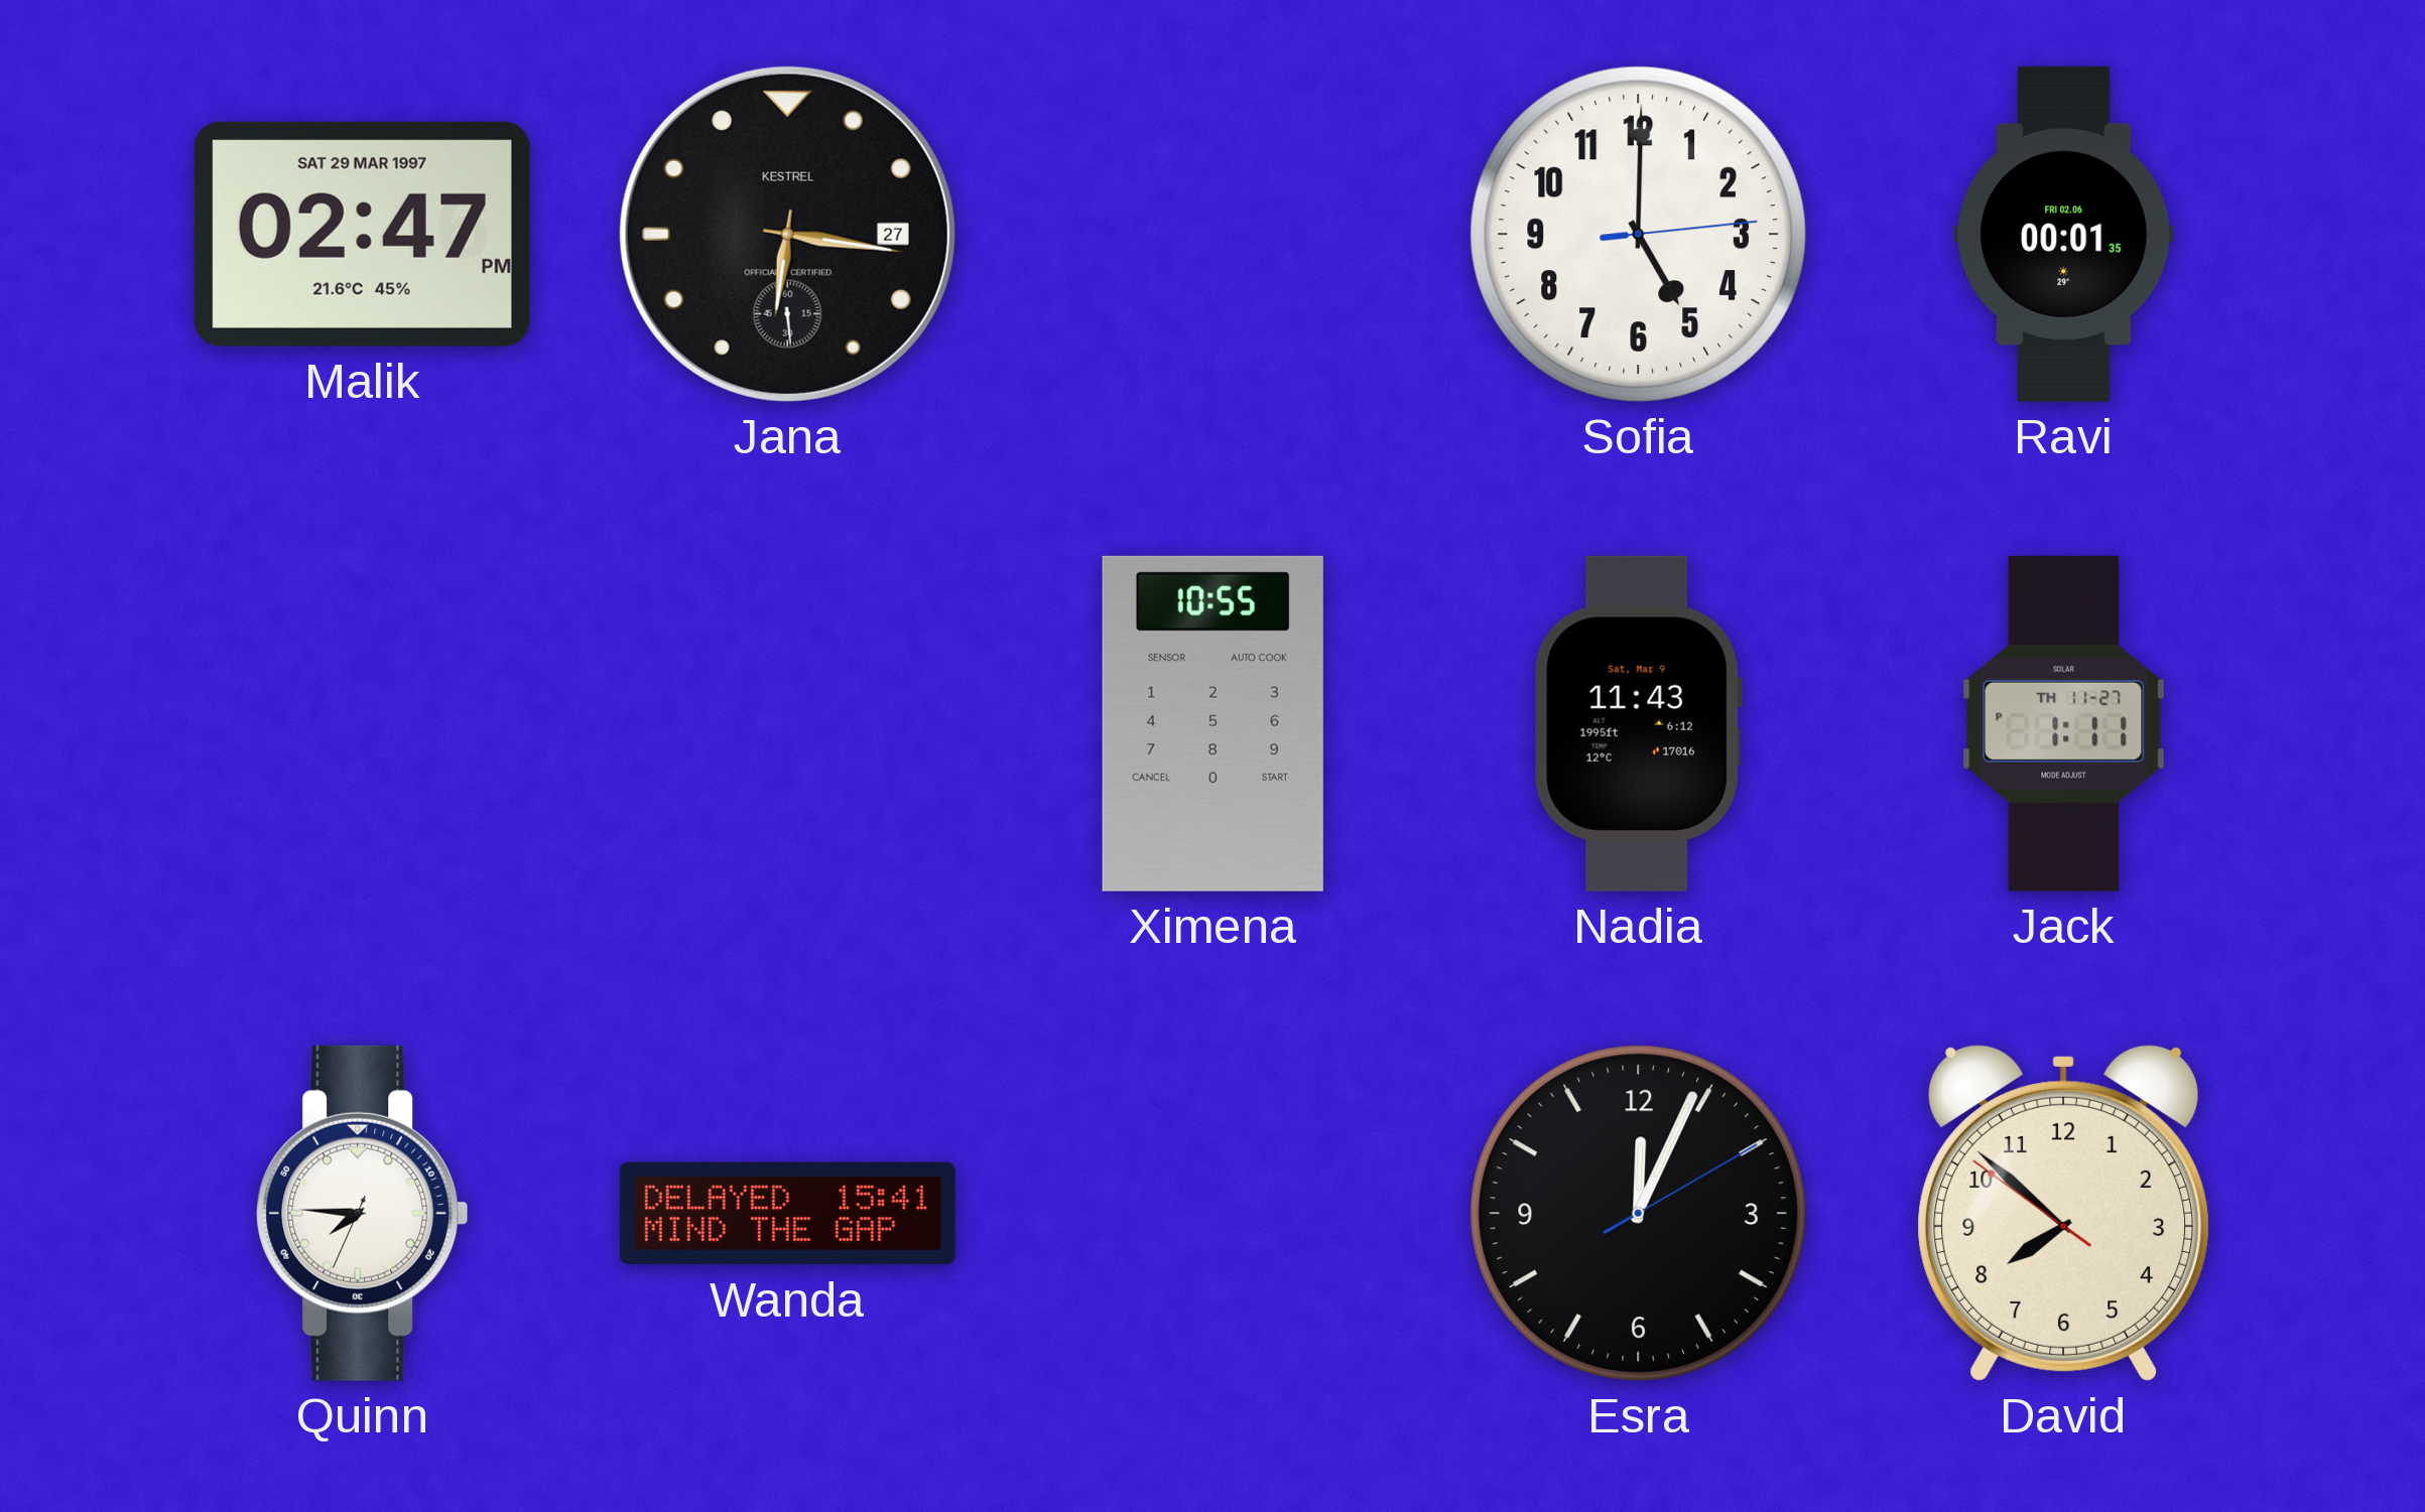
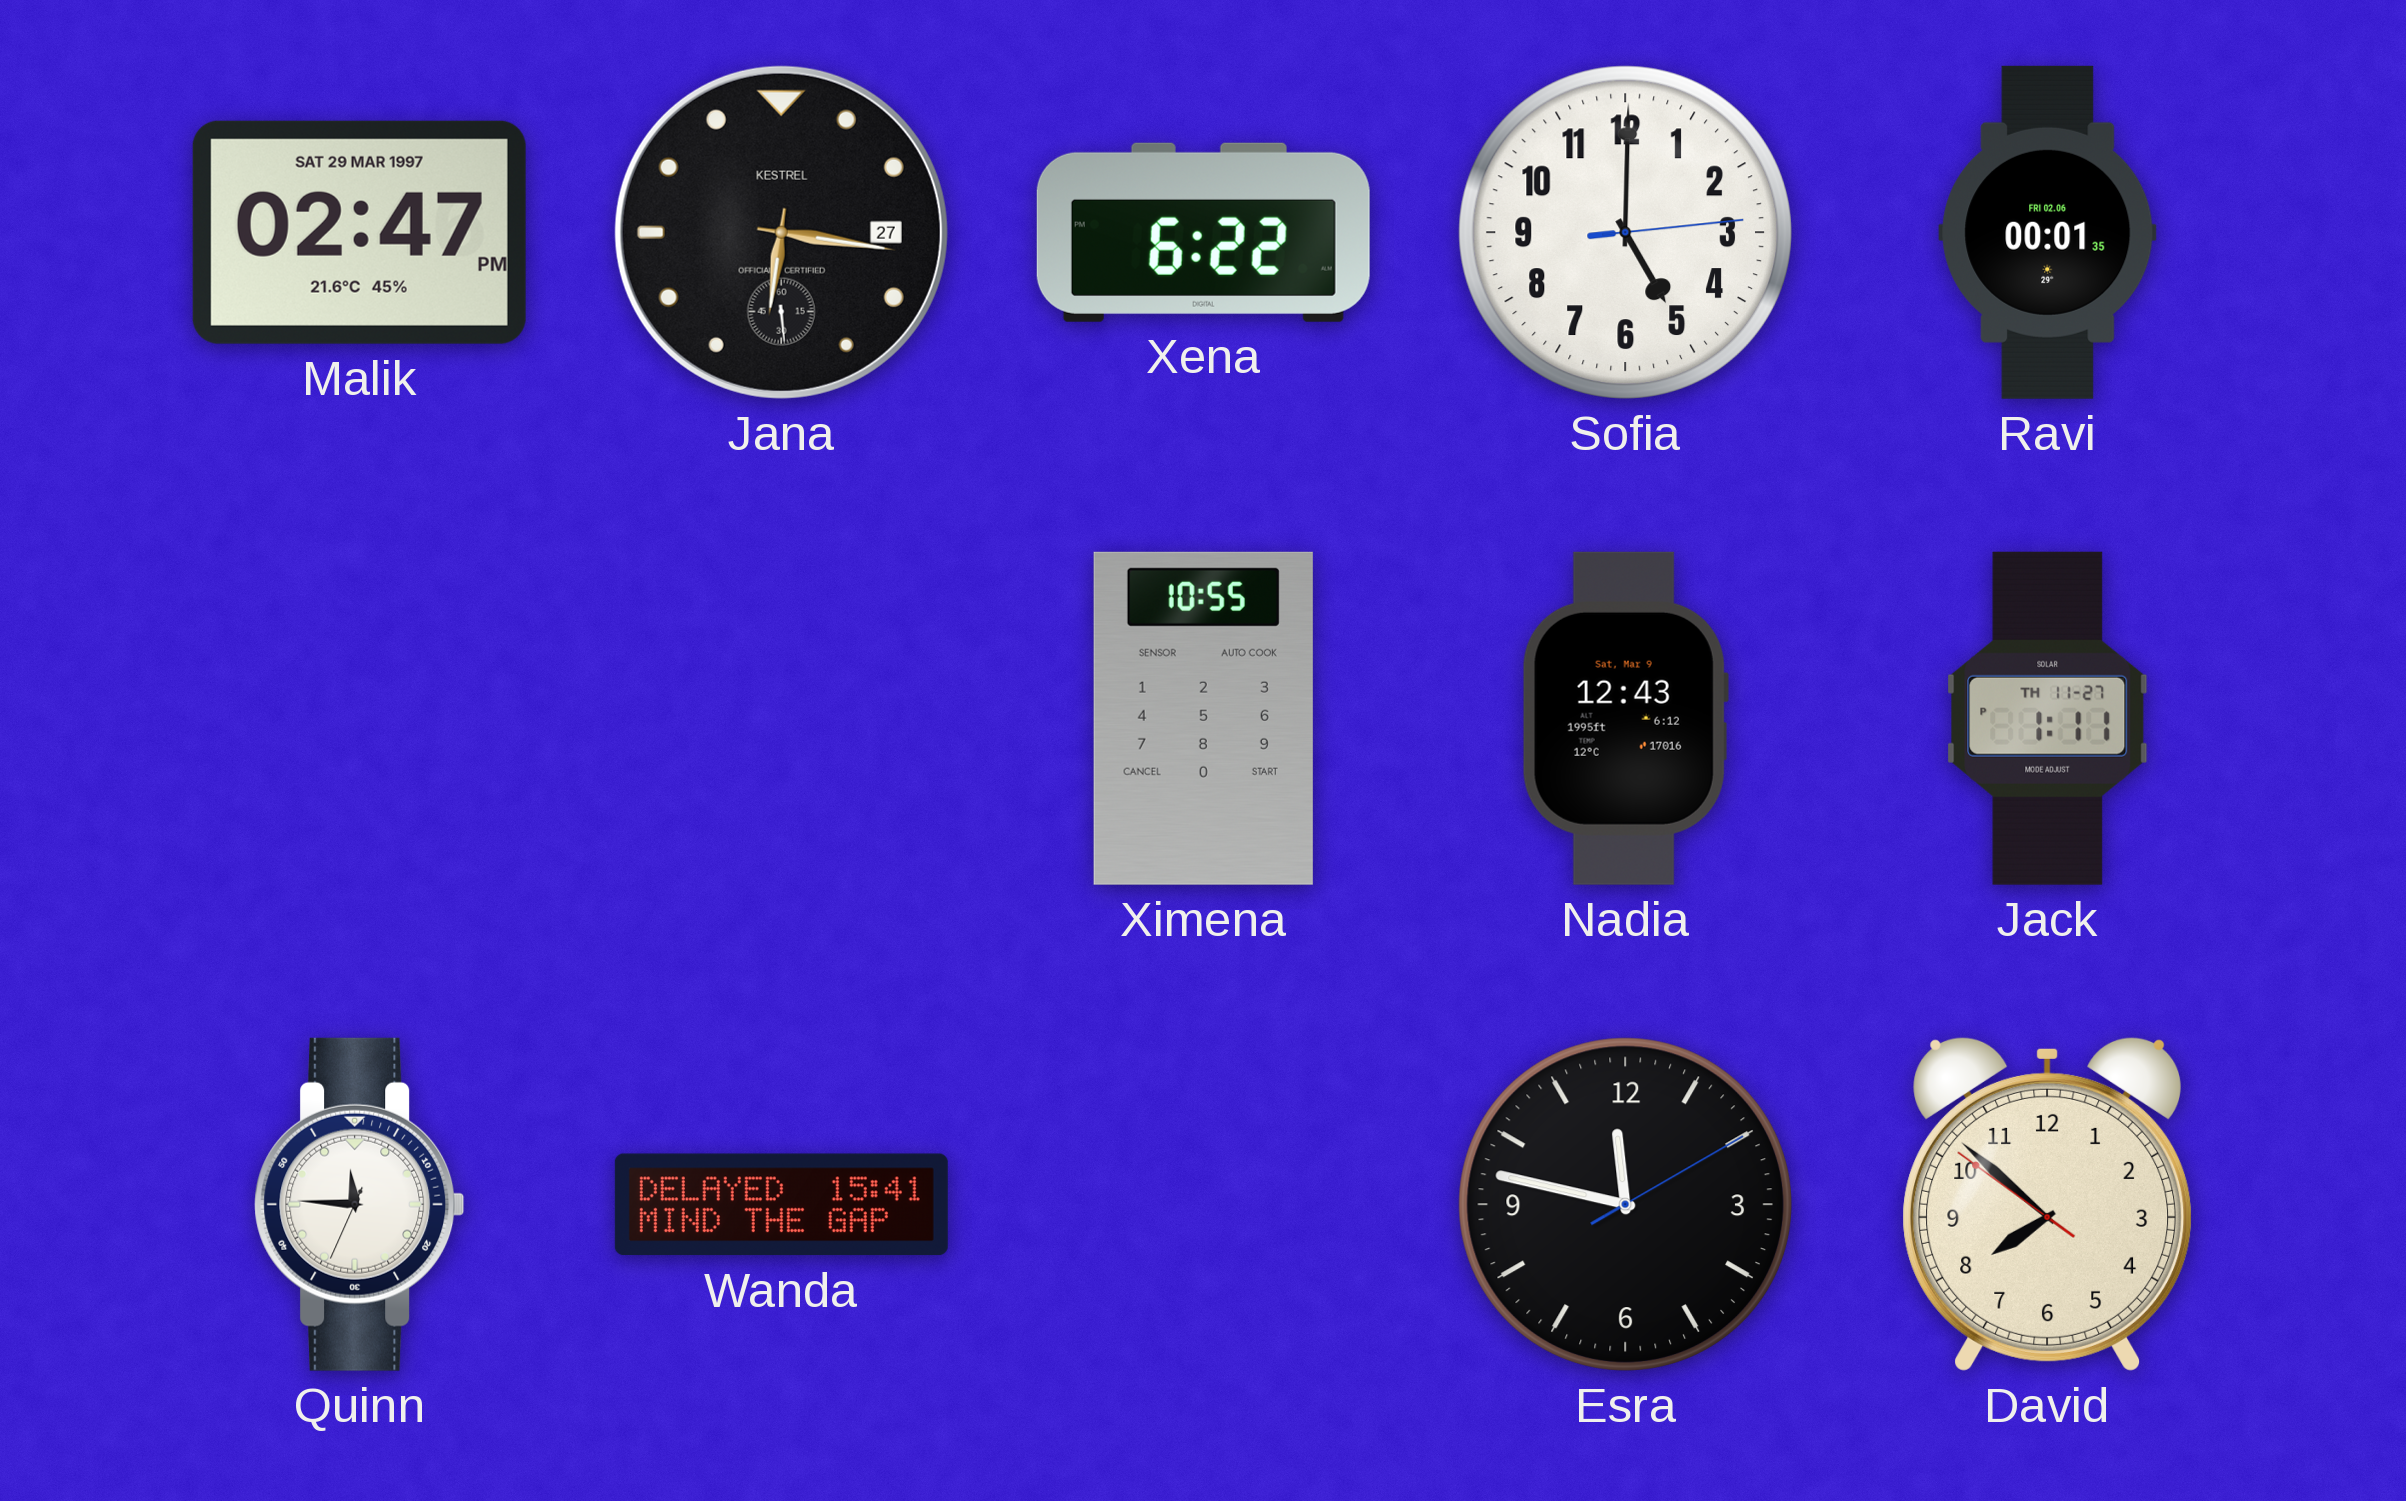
Xena: none -> 6:22
Nadia: 11:43 -> 12:43
Quinn: 7:45 -> 11:45
Esra: 12:04 -> 11:47
